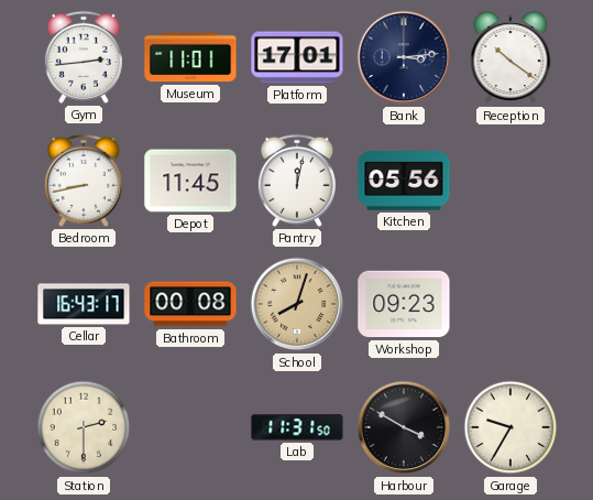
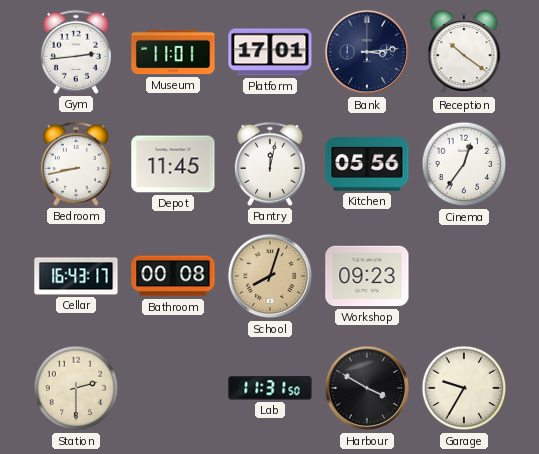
Cinema: none -> 12:36
